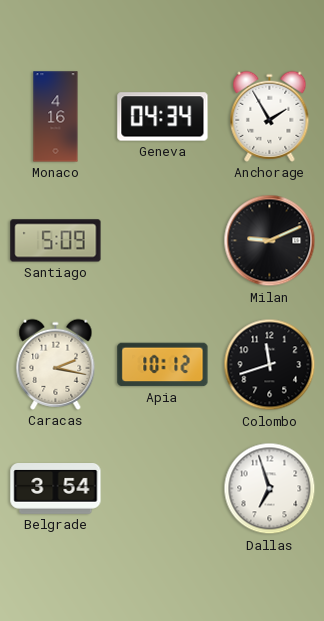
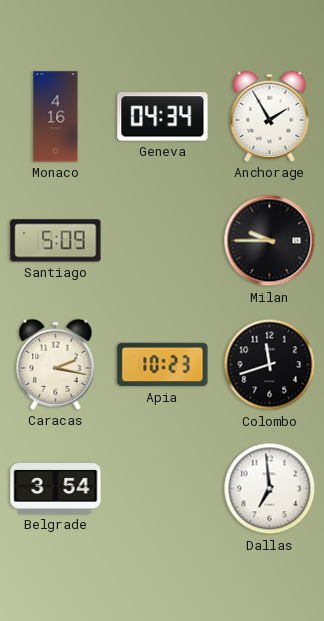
Milan: 9:11 -> 9:45
Apia: 10:12 -> 10:23
Dallas: 6:57 -> 6:59
